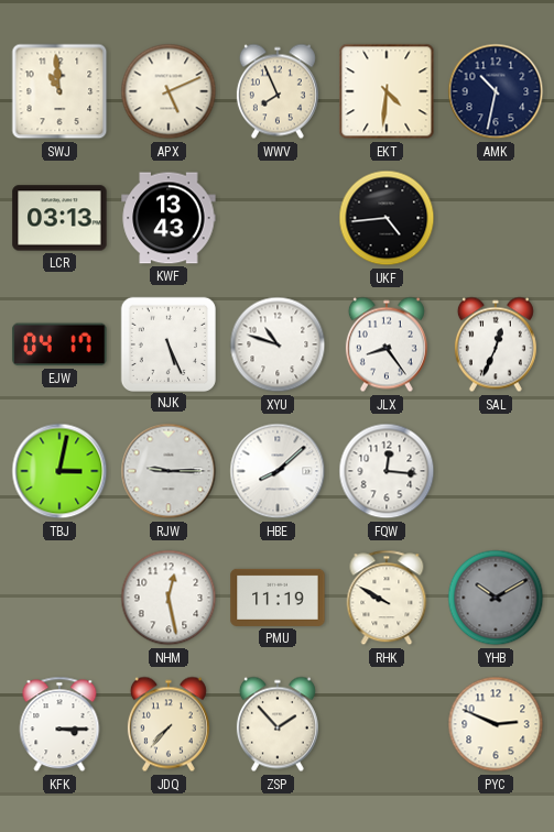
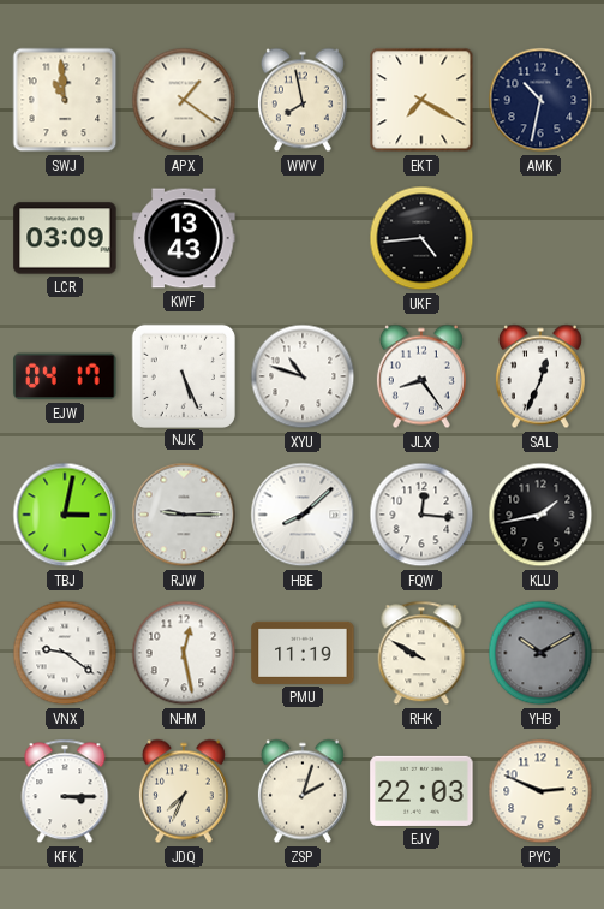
APX: 5:11 -> 1:21
WWV: 7:56 -> 7:58
EKT: 4:31 -> 7:20
LCR: 03:13 -> 03:09
KLU: none -> 1:43
VNX: none -> 9:21
JDQ: 7:37 -> 7:34
ZSP: 1:53 -> 2:03
EJY: none -> 22:03
